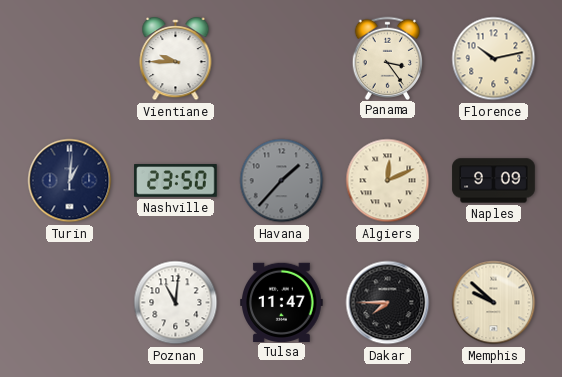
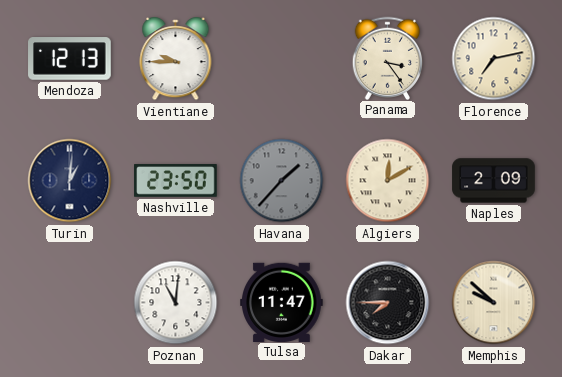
Mendoza: none -> 12:13
Florence: 10:13 -> 7:13
Algiers: 12:11 -> 12:10
Naples: 9:09 -> 2:09
